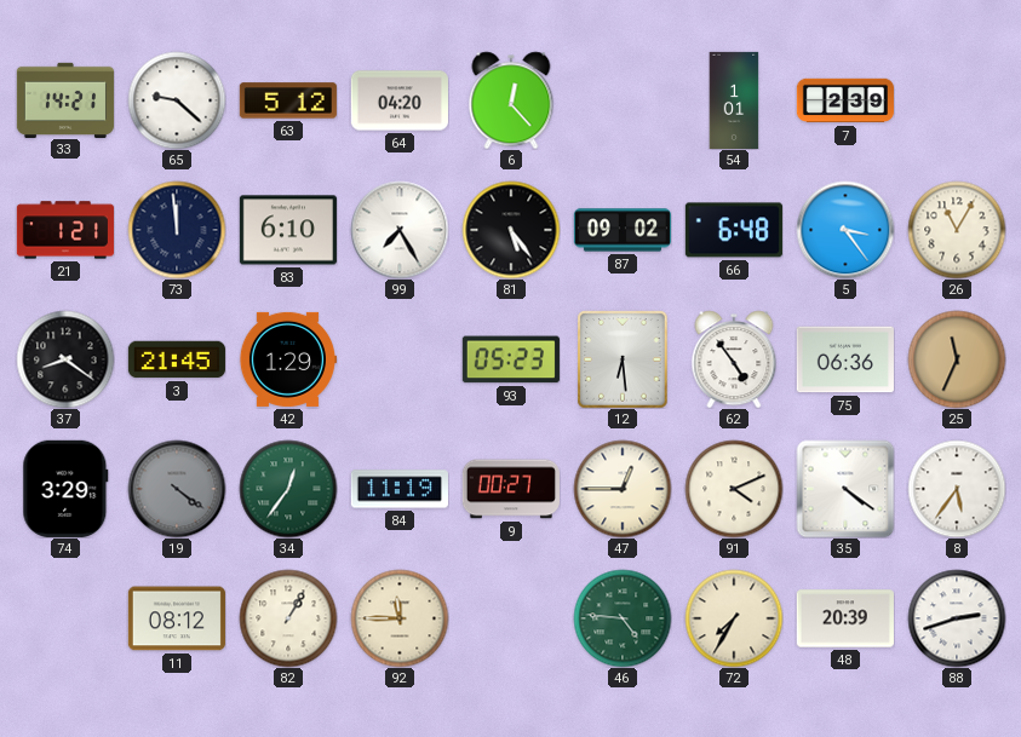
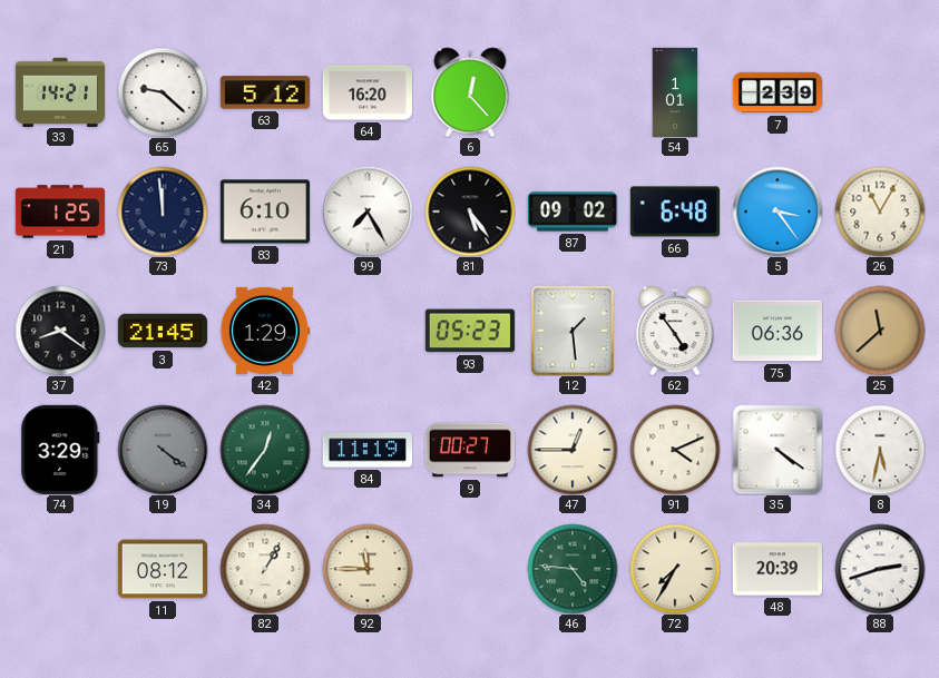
64: 04:20 -> 16:20
21: 1:21 -> 1:25
12: 6:29 -> 1:29
25: 11:34 -> 11:38
8: 5:36 -> 5:32
